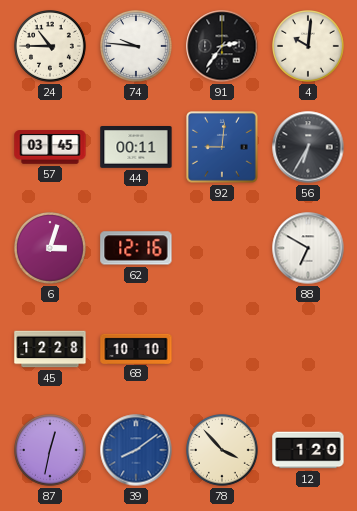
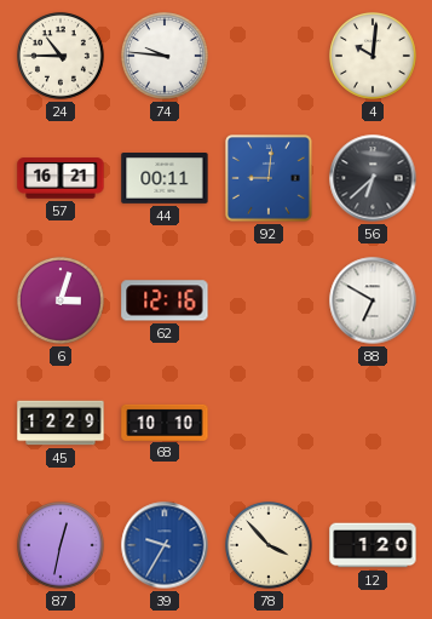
91: 2:36 -> none
57: 03:45 -> 16:21
56: 6:35 -> 6:38
45: 12:28 -> 12:29
39: 8:09 -> 9:35
